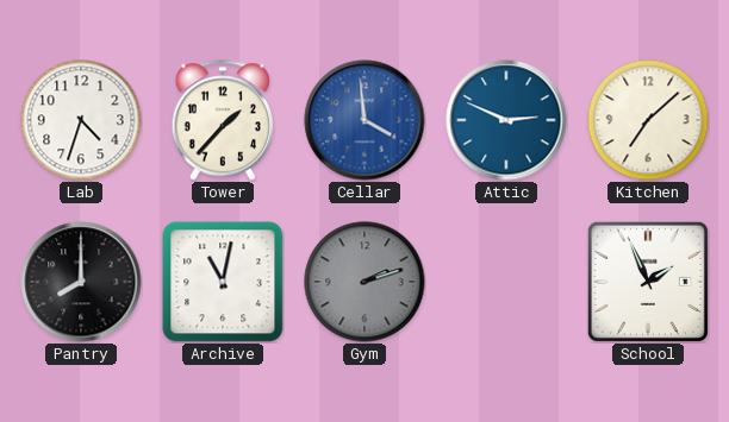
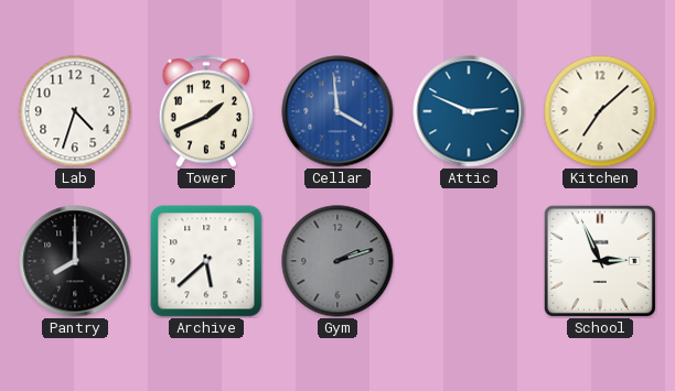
Tower: 1:37 -> 1:41
Archive: 11:02 -> 5:38
School: 1:56 -> 2:56
